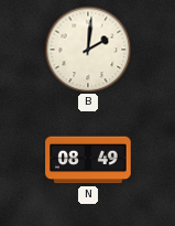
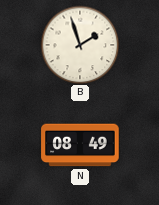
B: 2:01 -> 1:57
